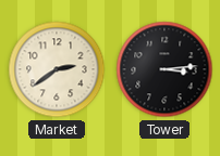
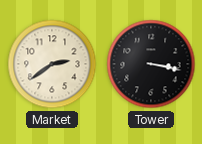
Tower: 3:14 -> 3:17
